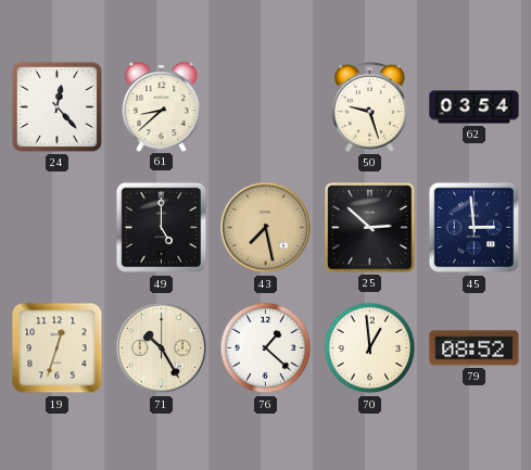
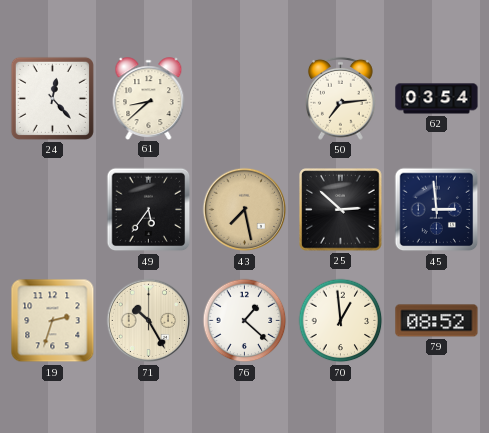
50: 9:27 -> 7:14
49: 5:00 -> 5:36
19: 12:33 -> 2:33
